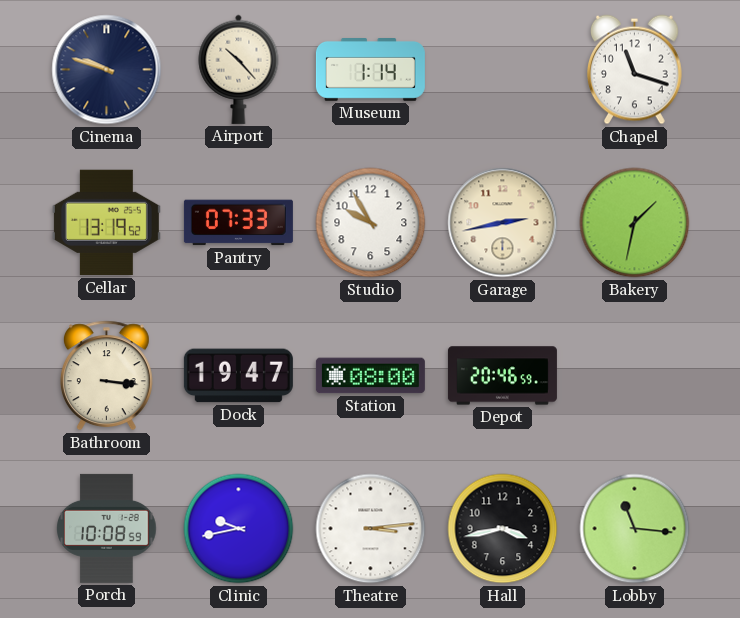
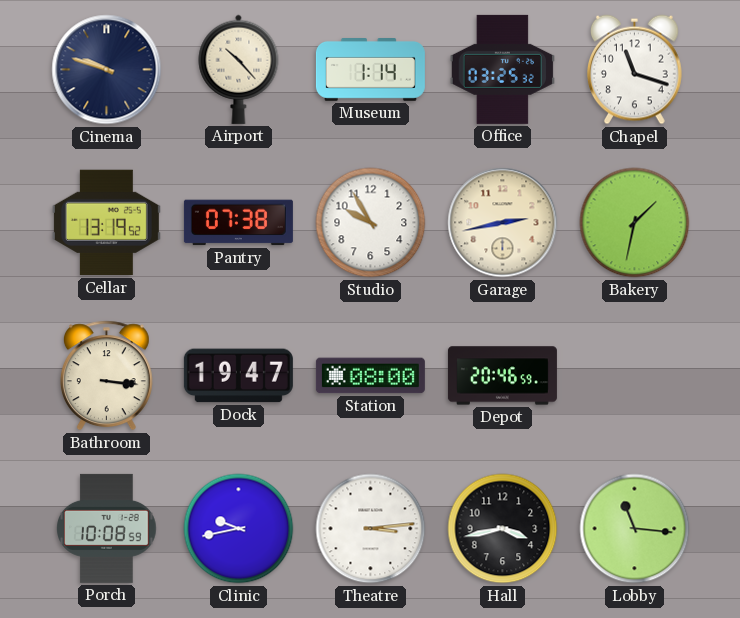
Office: none -> 03:25
Pantry: 07:33 -> 07:38
